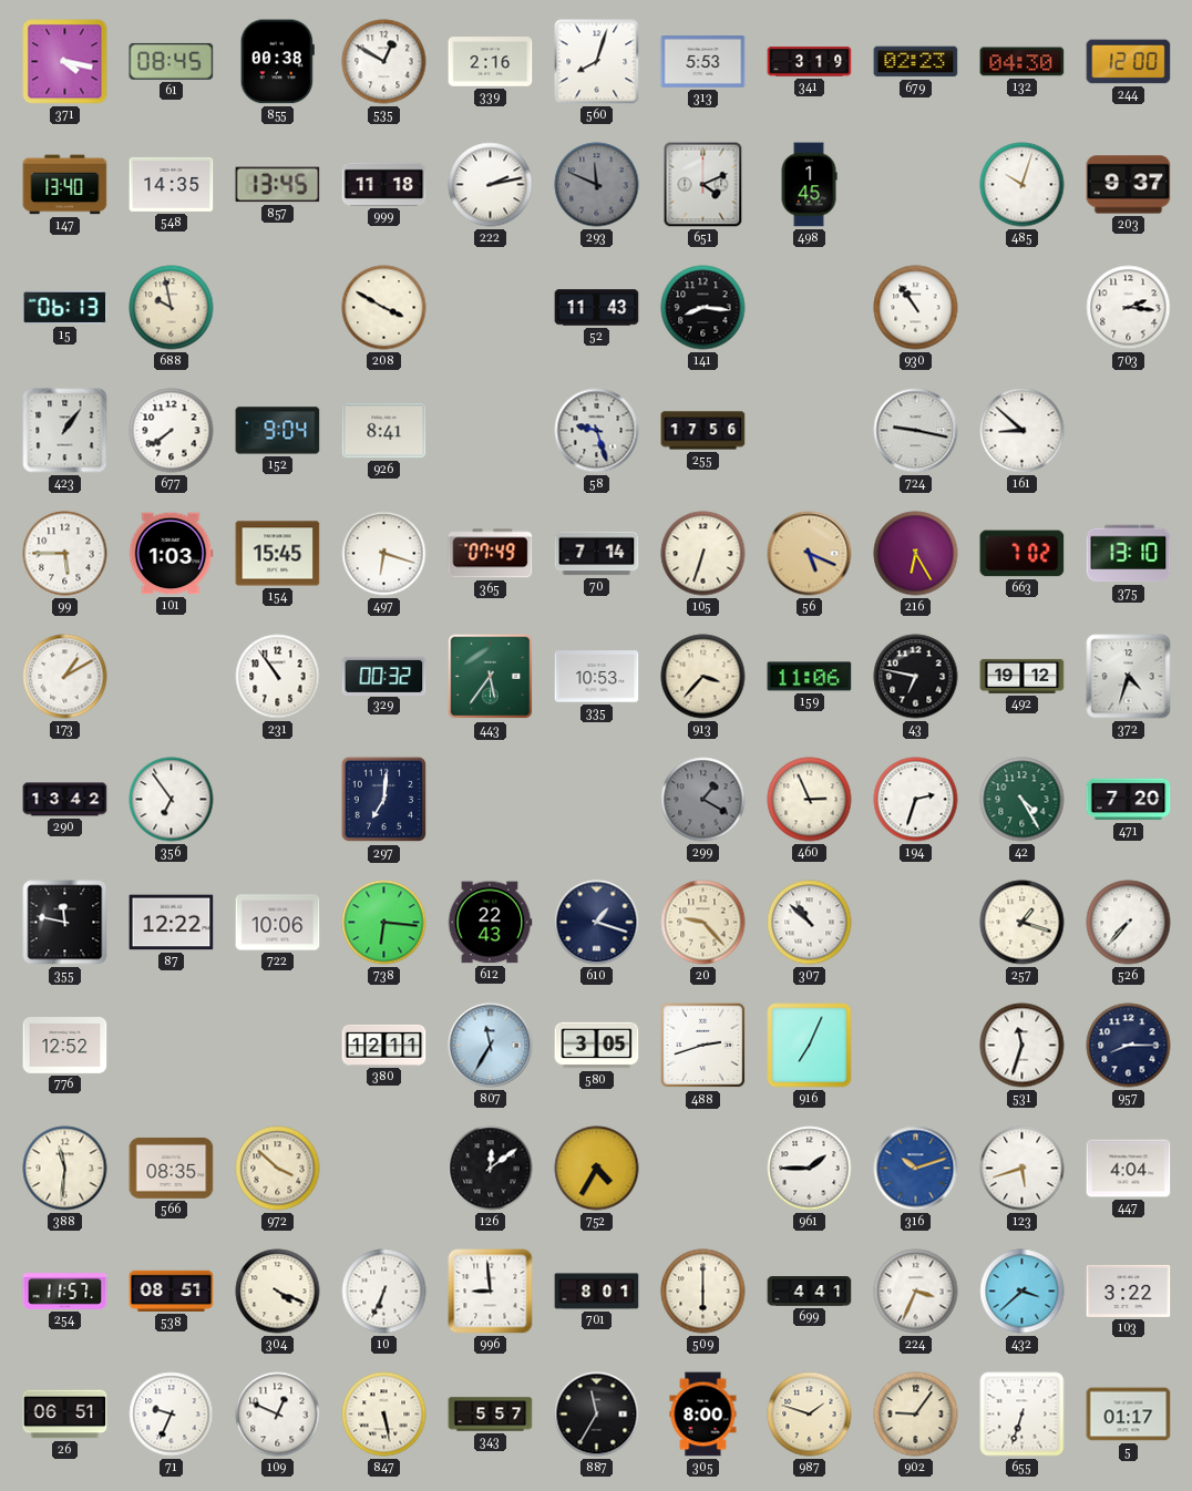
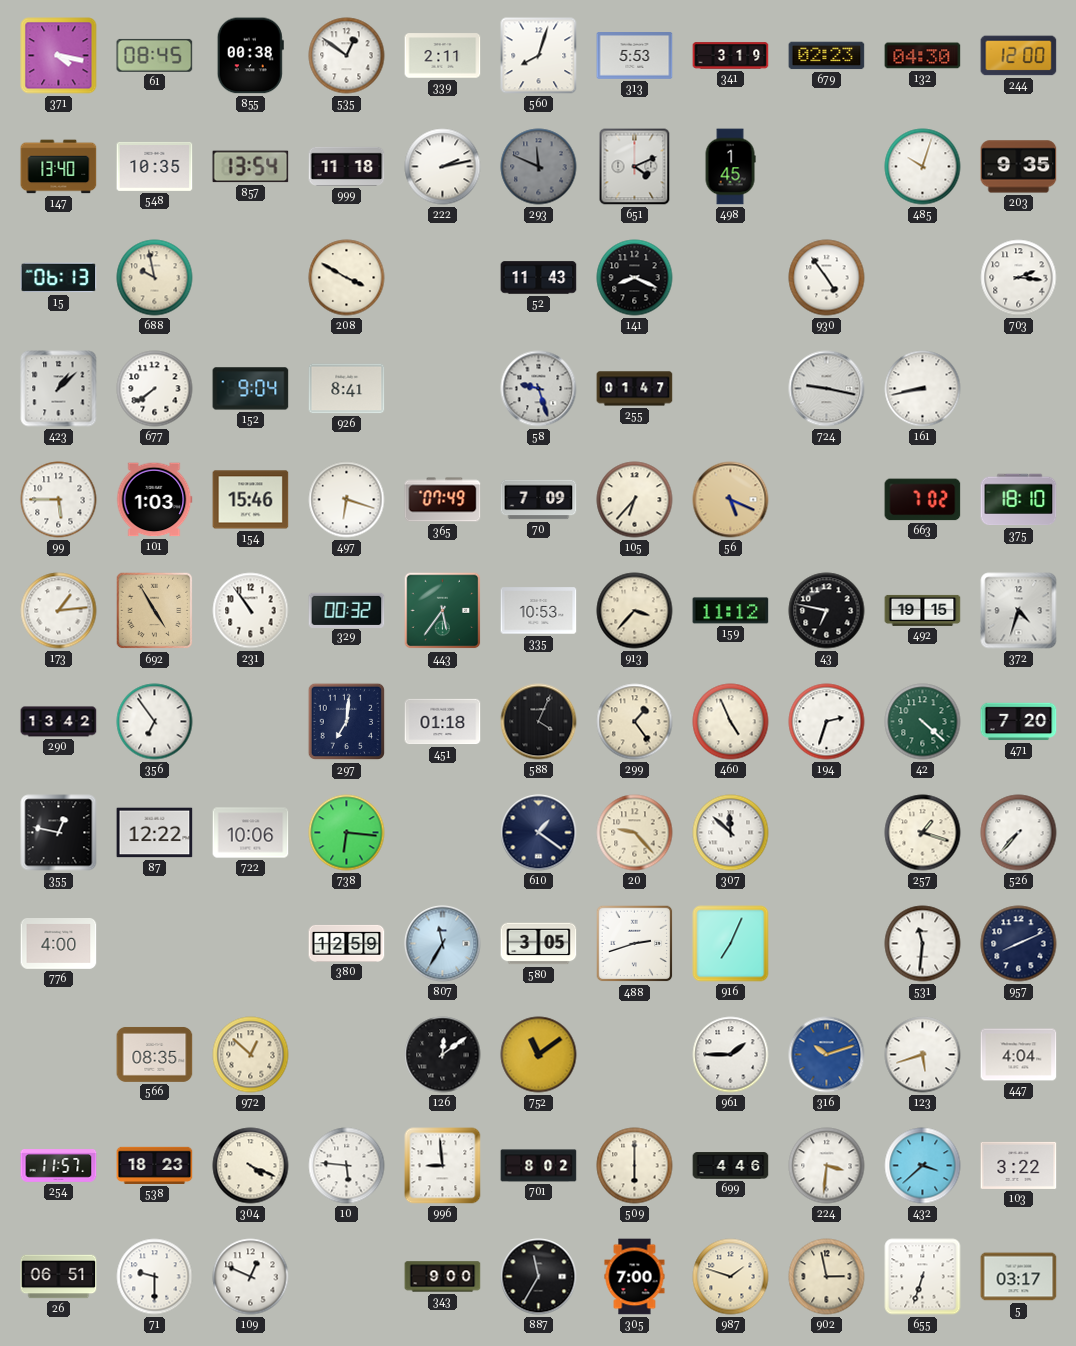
535: 12:50 -> 12:51
339: 2:16 -> 2:11
548: 14:35 -> 10:35
857: 13:45 -> 13:54
203: 9:37 -> 9:35
141: 8:16 -> 8:19
930: 10:54 -> 4:54
423: 1:06 -> 1:08
255: 17:56 -> 01:47
161: 8:52 -> 8:43
154: 15:45 -> 15:46
70: 7:14 -> 7:09
105: 6:33 -> 6:37
216: 6:25 -> none
375: 13:10 -> 18:10
173: 1:10 -> 1:14
692: none -> 4:55
159: 11:06 -> 11:12
492: 19:12 -> 19:15
451: none -> 01:18
588: none -> 4:04
299: 1:20 -> 1:24
299 dial: grey -> cream
460: 2:56 -> 4:56
42: 4:25 -> 4:22
355: 11:47 -> 12:47
612: 22:43 -> none
610: 1:18 -> 1:21
307: 10:52 -> 11:52
776: 12:52 -> 4:00
380: 12:11 -> 12:59
531: 11:33 -> 11:31
957: 8:15 -> 8:11
388: 11:31 -> none
972: 3:52 -> 12:52
752: 4:35 -> 11:09
538: 08:51 -> 18:23
10: 6:34 -> 5:46
701: 8:01 -> 8:02
699: 4:41 -> 4:46
224: 3:34 -> 3:31
71: 9:34 -> 9:30
847: 5:28 -> none
343: 5:57 -> 9:00
305: 8:00 -> 7:00
902: 9:06 -> 2:58
5: 01:17 -> 03:17
